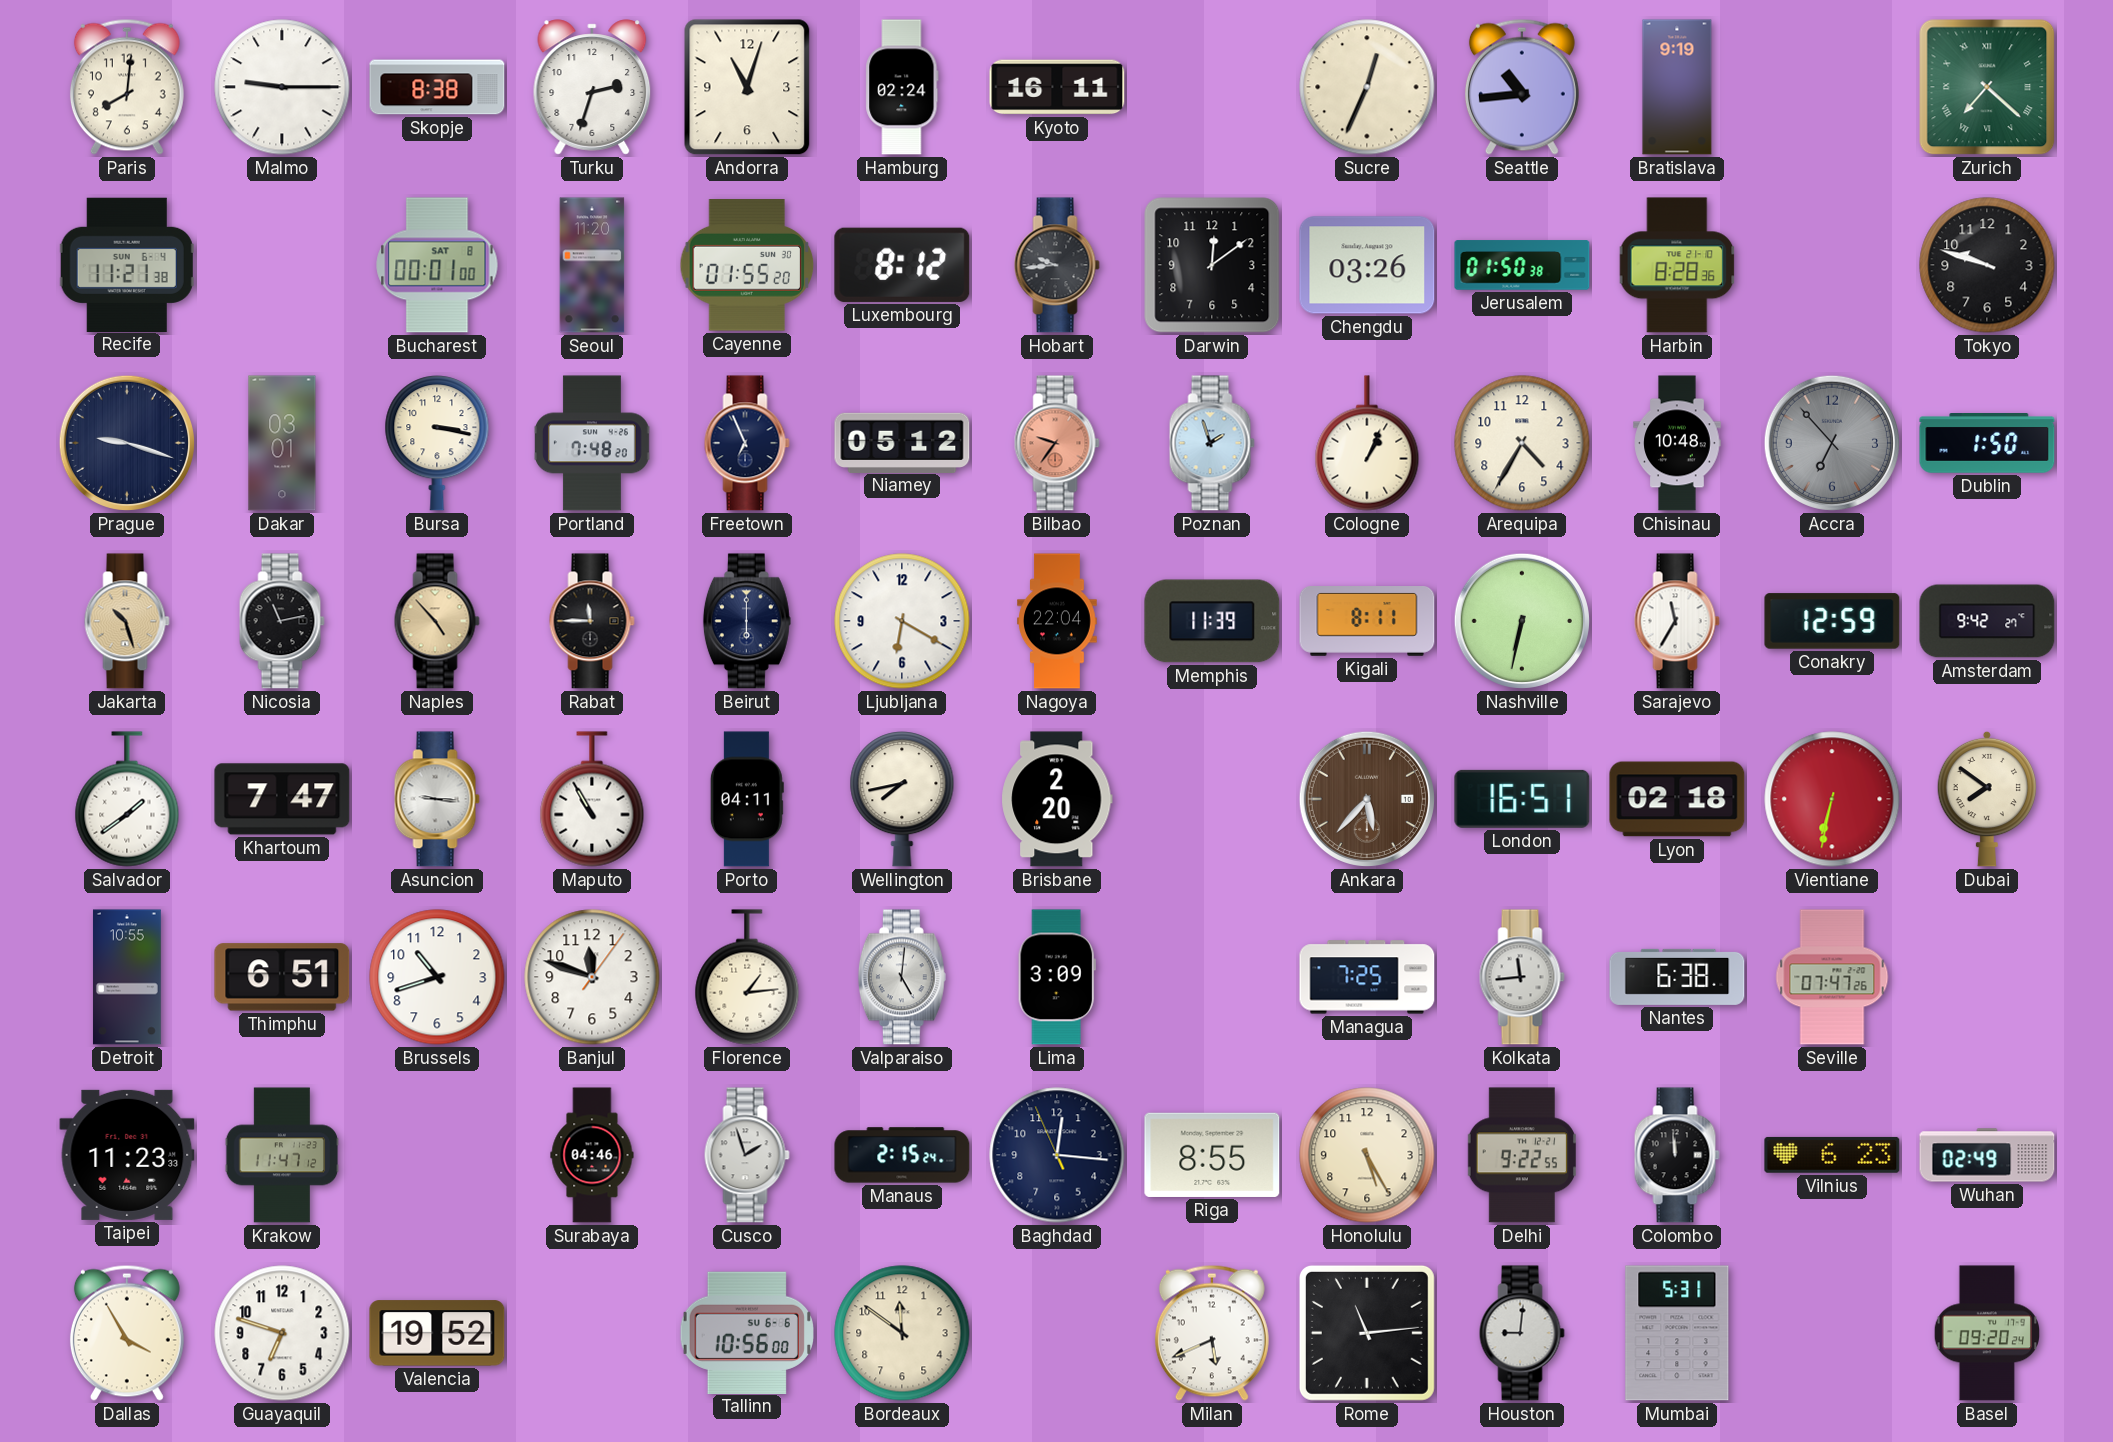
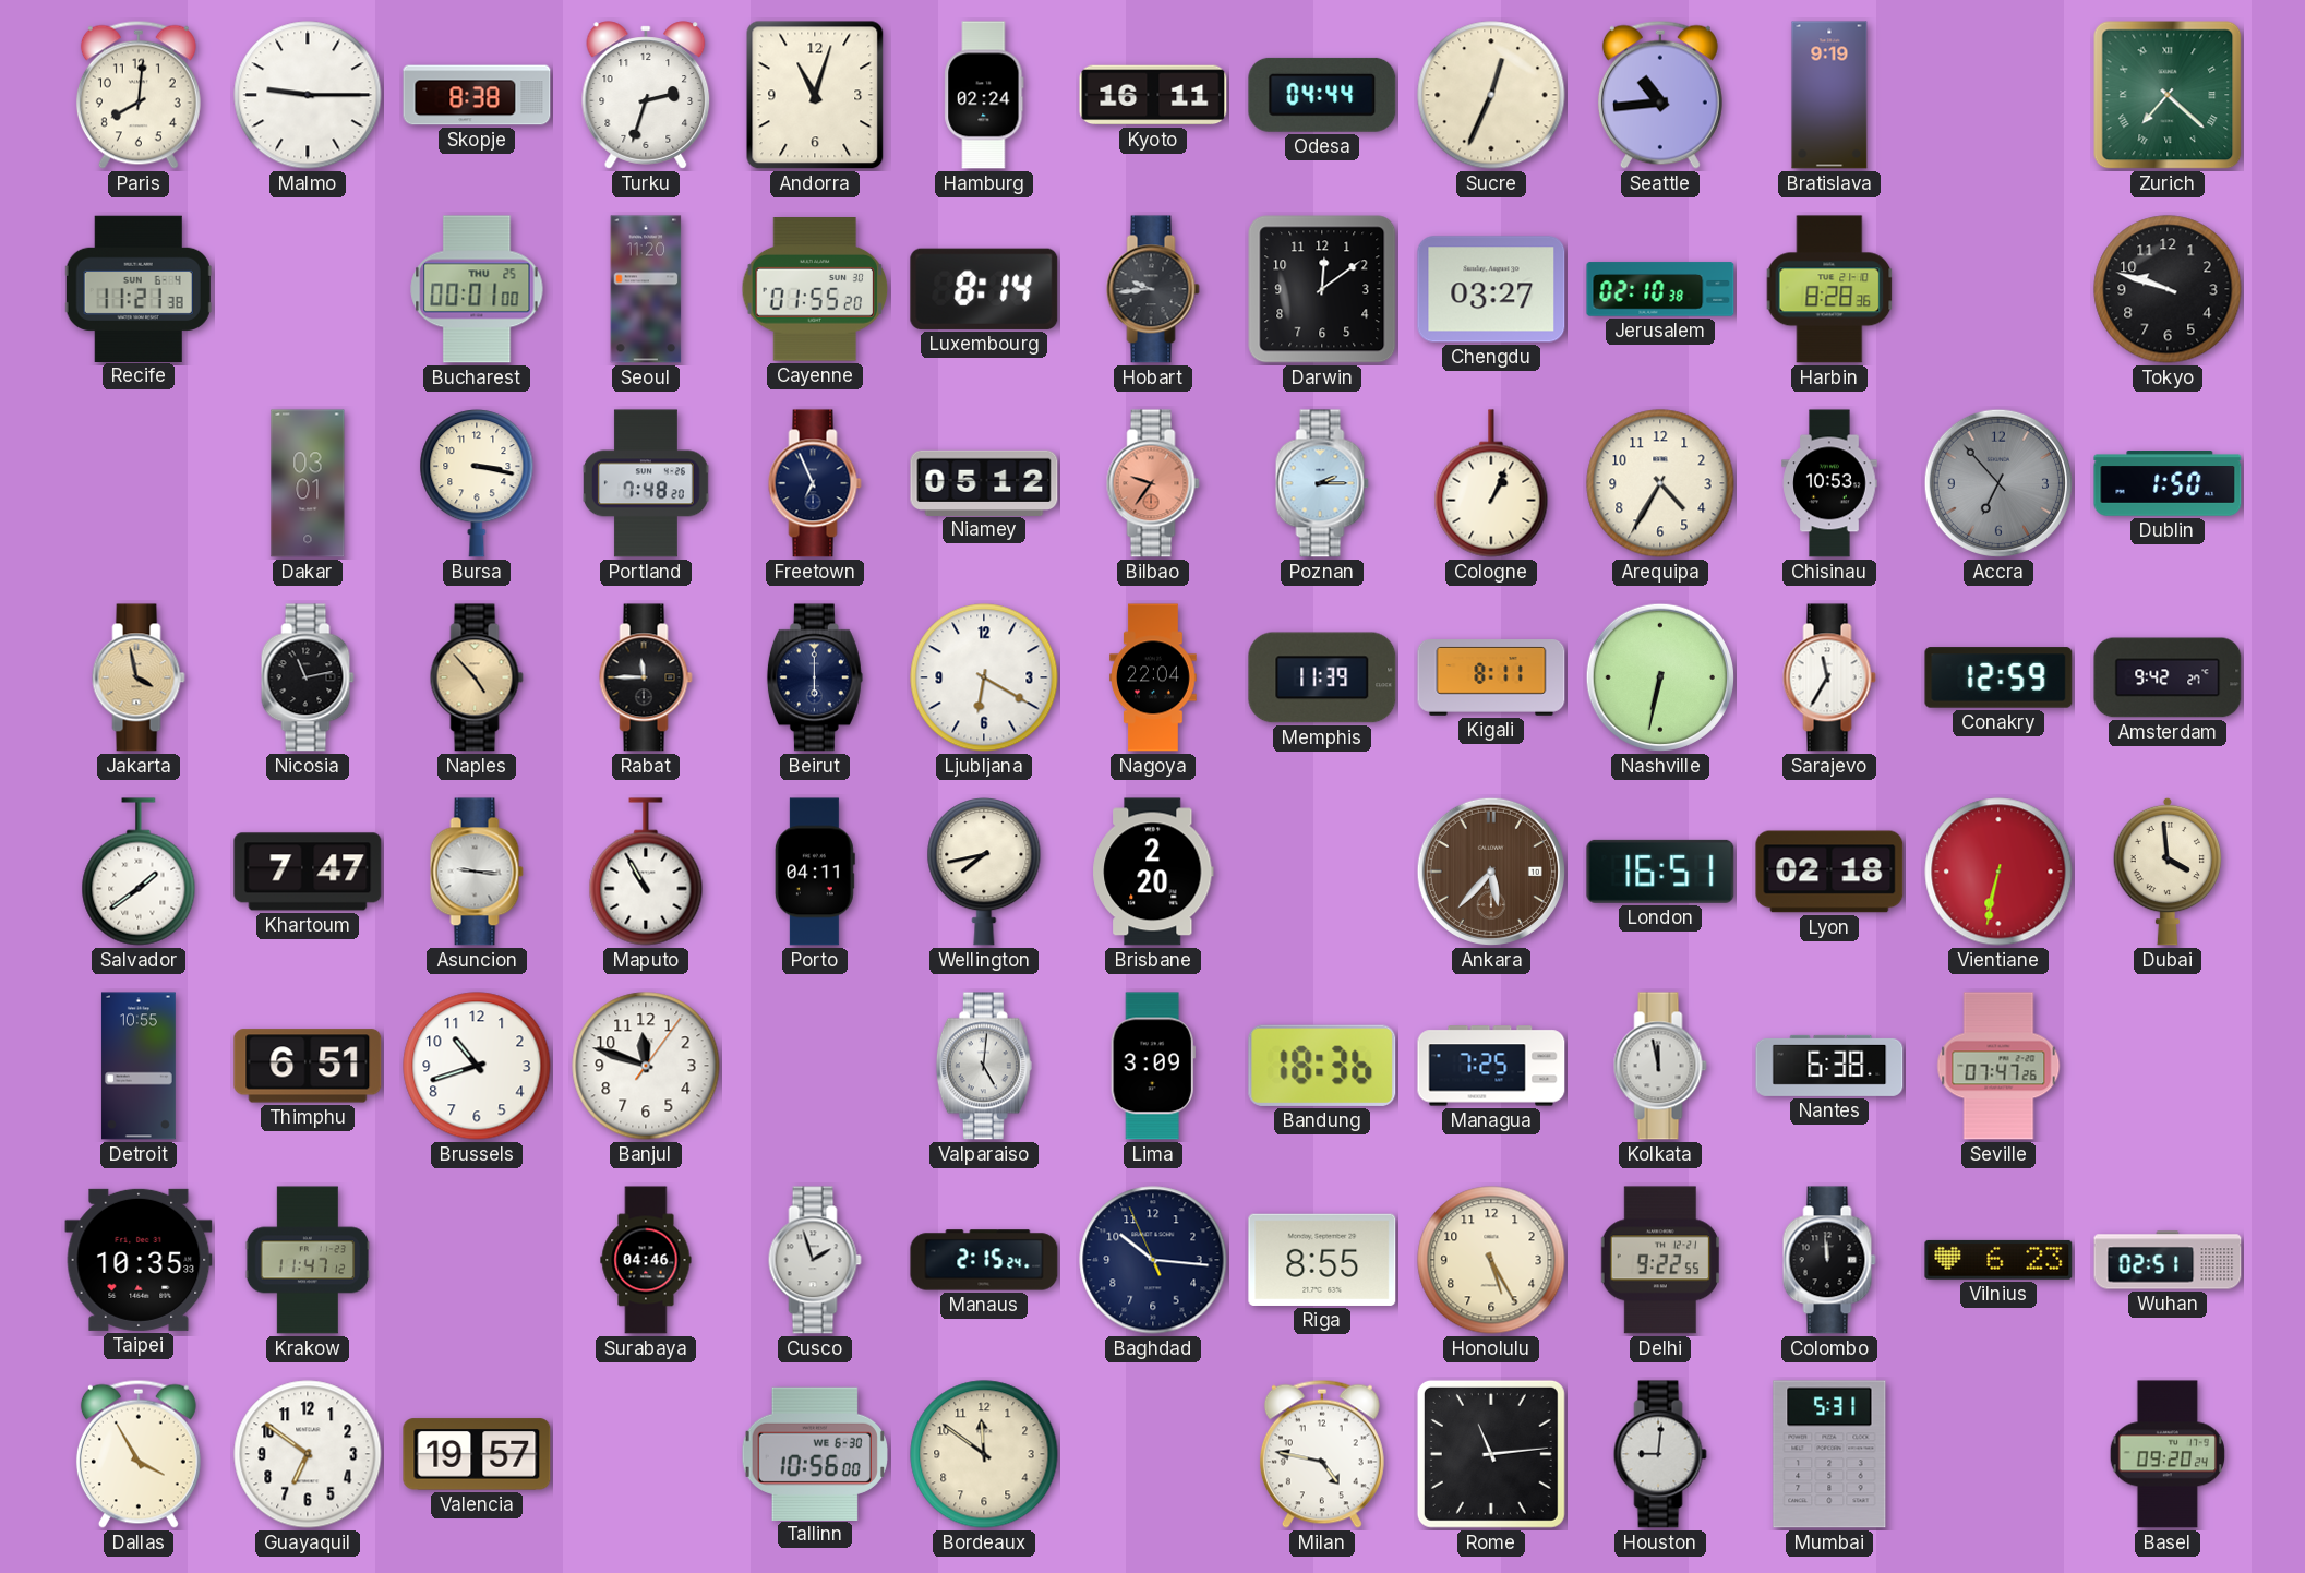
Odesa: none -> 04:44
Bucharest date: SAT 8 -> THU 25
Luxembourg: 8:12 -> 8:14
Chengdu: 03:26 -> 03:27
Jerusalem: 01:50 -> 02:10
Prague: 9:18 -> none
Poznan: 1:57 -> 2:15
Chisinau: 10:48 -> 10:53
Jakarta: 10:27 -> 3:58
Dubai: 7:51 -> 3:59
Florence: 1:14 -> none
Bandung: none -> 18:36
Kolkata: 11:44 -> 11:58
Taipei: 11:23 -> 10:35
Baghdad: 12:15 -> 10:15
Wuhan: 02:49 -> 02:51
Guayaquil: 6:48 -> 6:51
Valencia: 19:52 -> 19:57
Tallinn date: SU 6-6 -> WE 6-30
Milan: 5:41 -> 4:47
